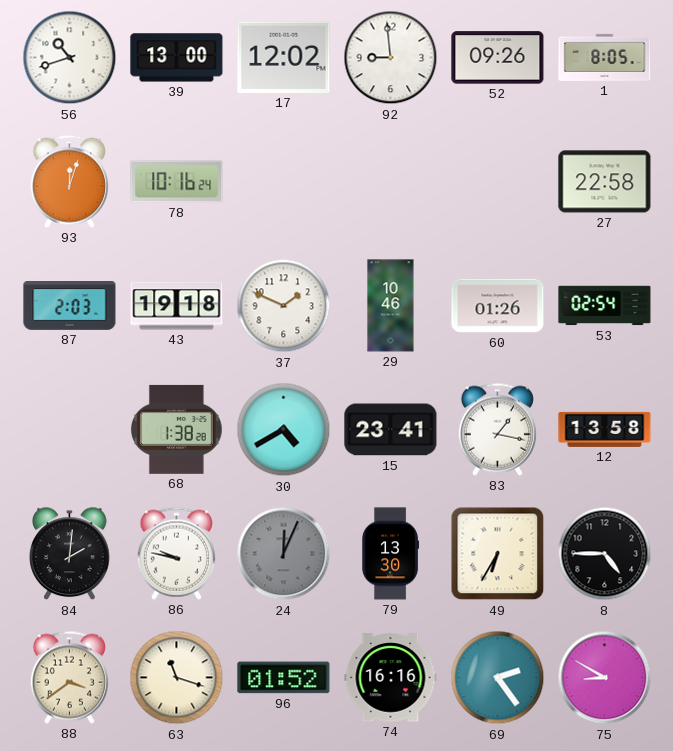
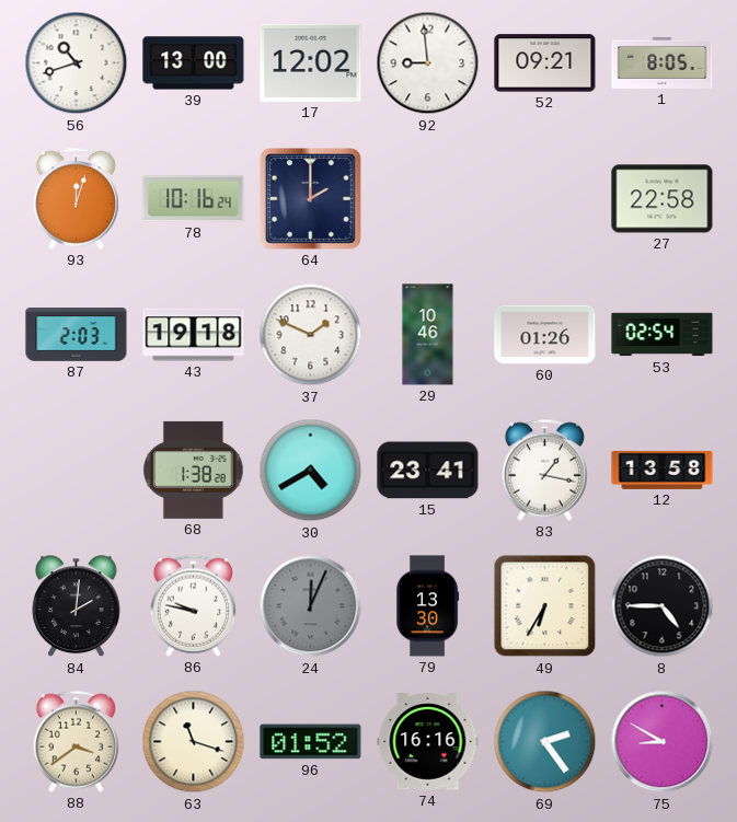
52: 09:26 -> 09:21
64: none -> 2:00
